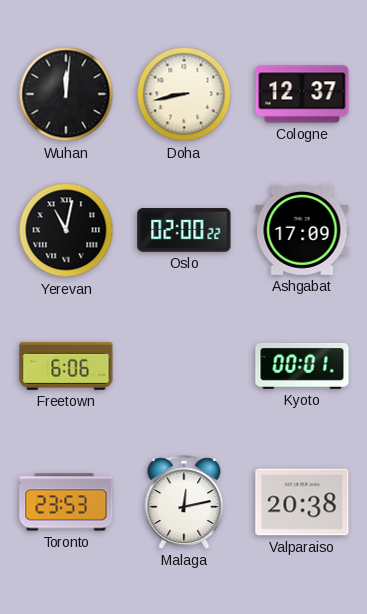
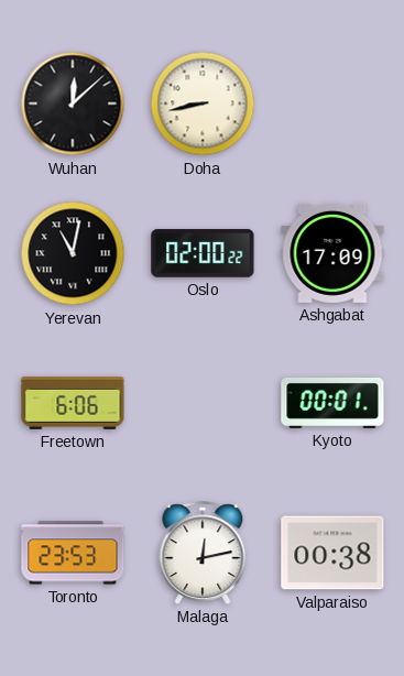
Wuhan: 12:01 -> 12:08
Cologne: 12:37 -> none
Valparaiso: 20:38 -> 00:38
